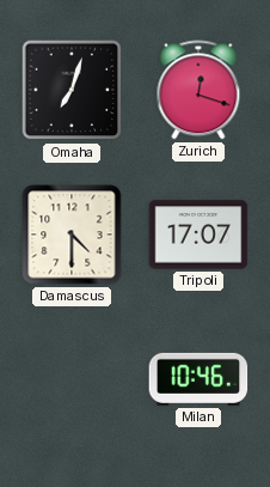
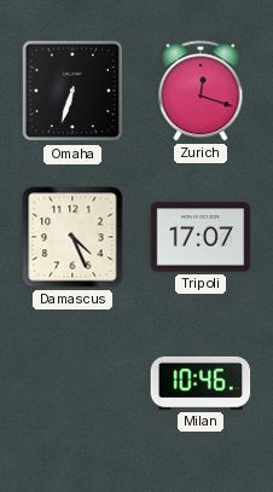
Omaha: 7:03 -> 6:33
Damascus: 4:30 -> 4:26
